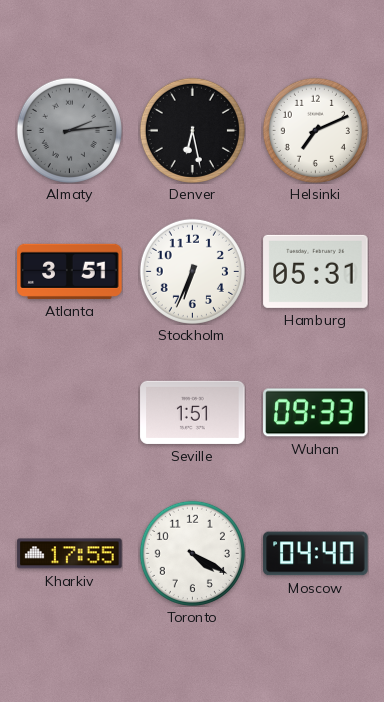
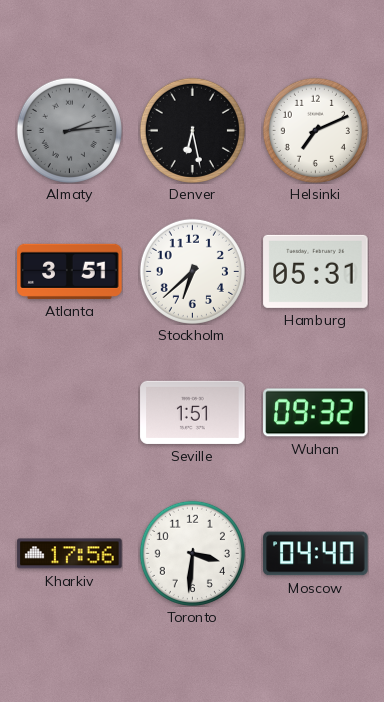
Stockholm: 6:34 -> 6:38
Wuhan: 09:33 -> 09:32
Kharkiv: 17:55 -> 17:56
Toronto: 4:20 -> 3:31
